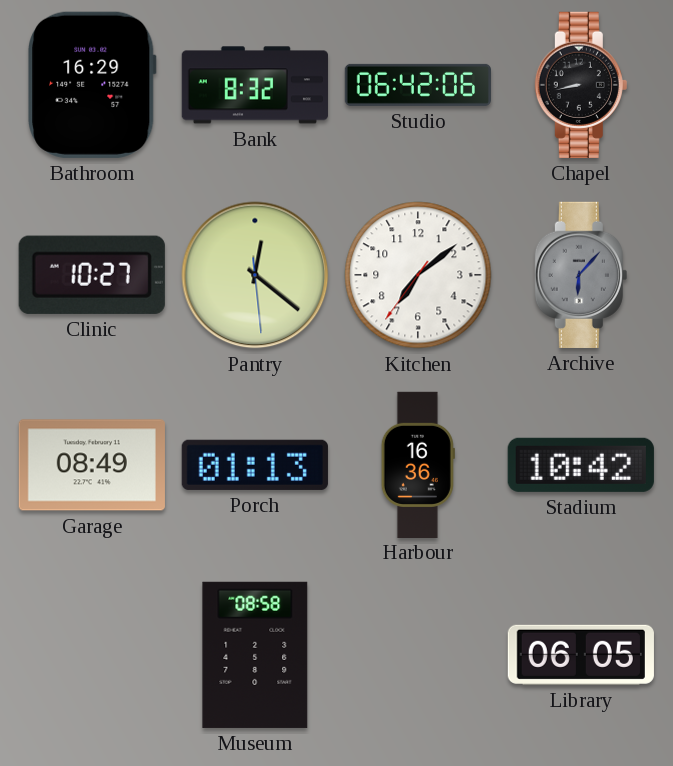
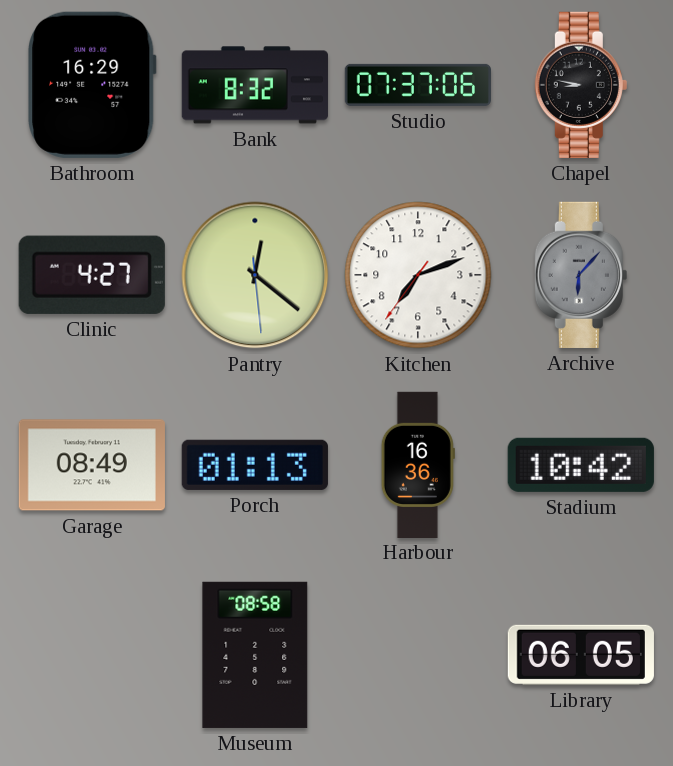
Studio: 06:42 -> 07:37
Chapel: 8:43 -> 8:47
Clinic: 10:27 -> 4:27
Kitchen: 7:08 -> 7:11
